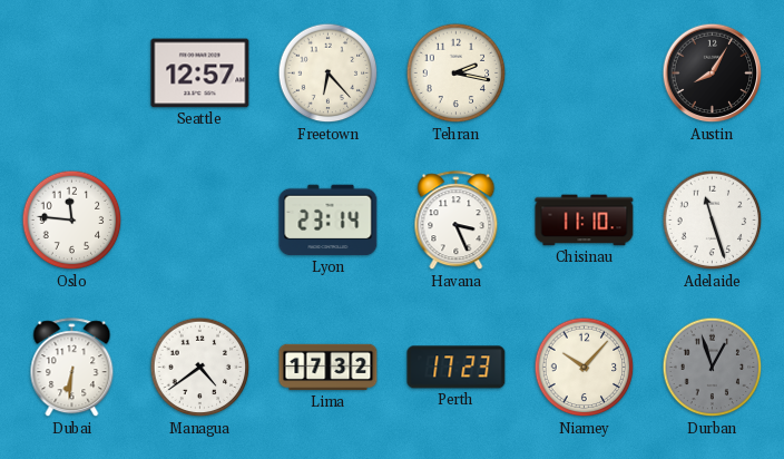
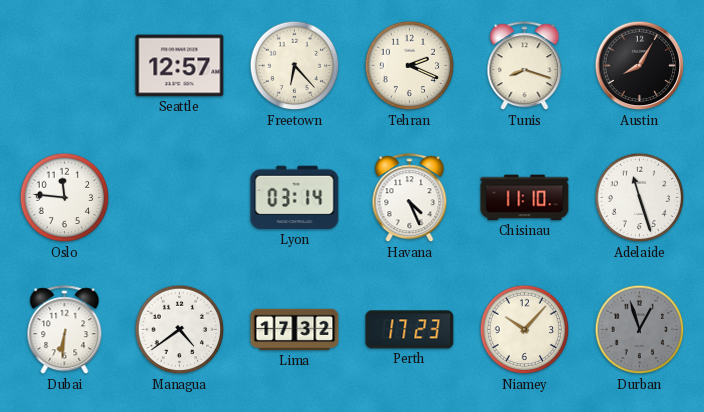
Tehran: 2:17 -> 2:19
Tunis: none -> 8:18
Lyon: 23:14 -> 03:14
Havana: 3:26 -> 4:26
